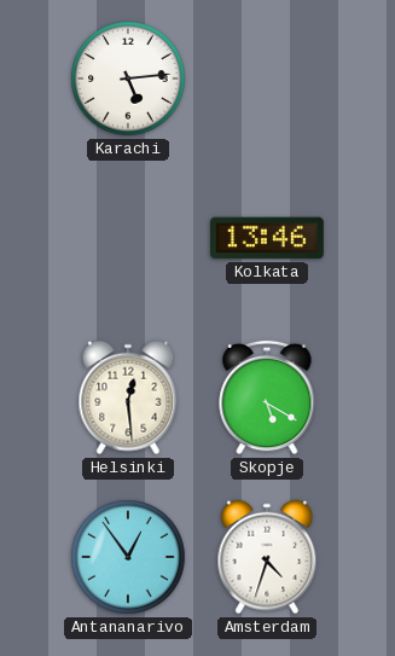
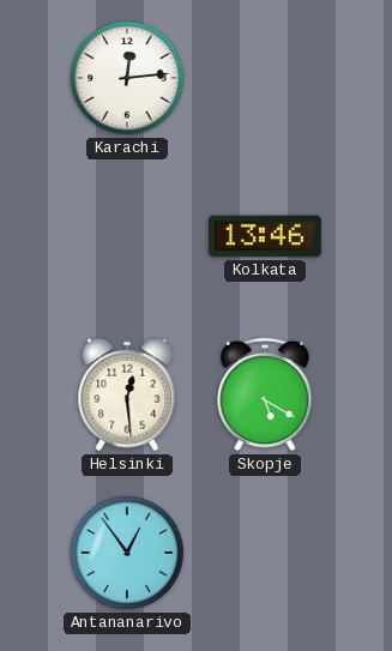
Karachi: 5:14 -> 12:14
Amsterdam: 4:33 -> none
